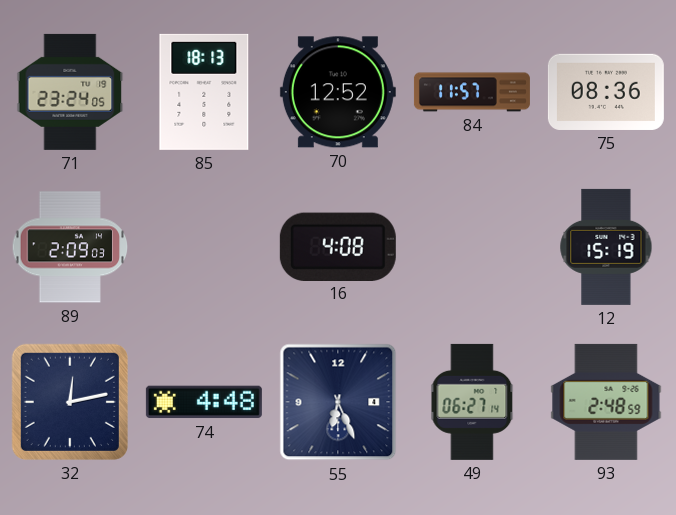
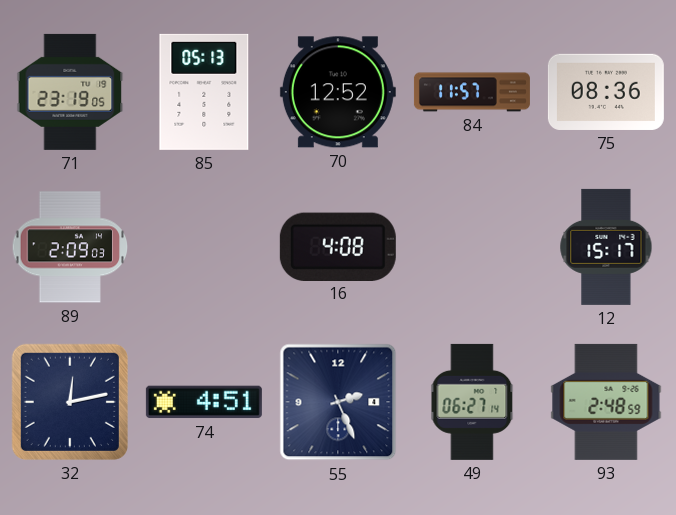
71: 23:24 -> 23:19
85: 18:13 -> 05:13
12: 15:19 -> 15:17
74: 4:48 -> 4:51
55: 6:26 -> 2:26
